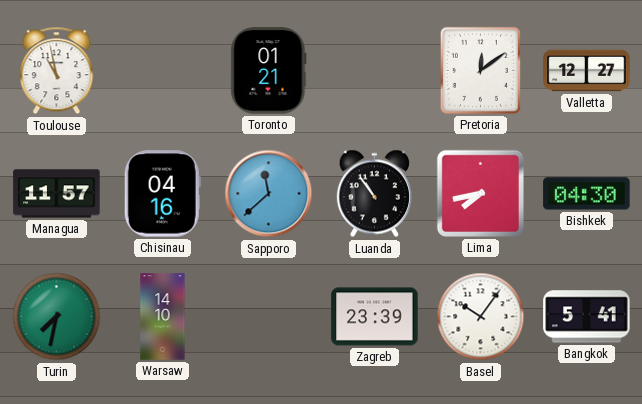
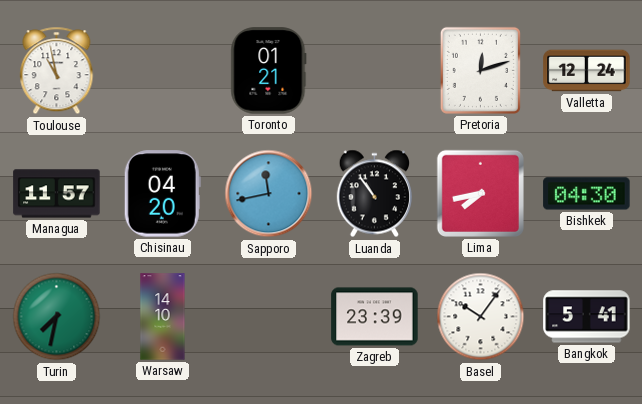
Pretoria: 12:09 -> 12:12
Valletta: 12:27 -> 12:24
Chisinau: 04:16 -> 04:20
Sapporo: 11:38 -> 11:43
